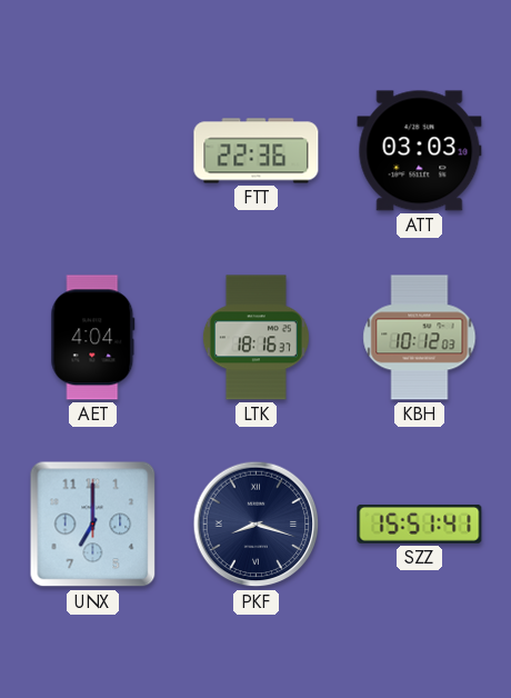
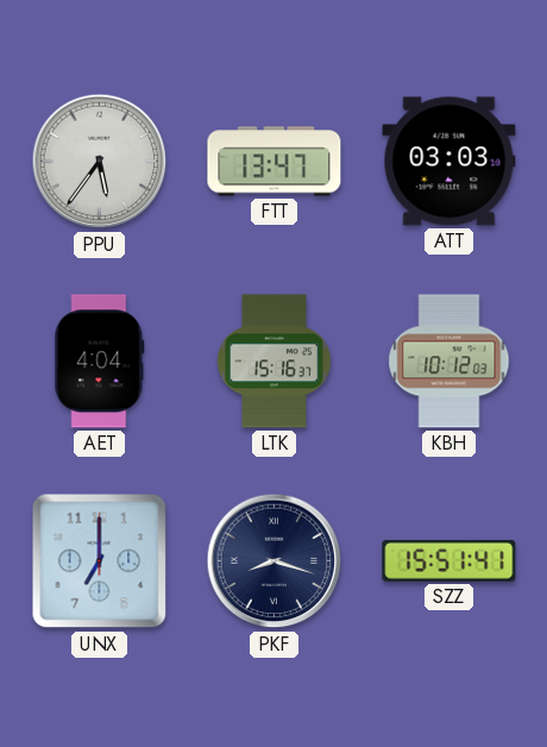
PPU: none -> 5:36
FTT: 22:36 -> 13:47
LTK: 18:16 -> 15:16
